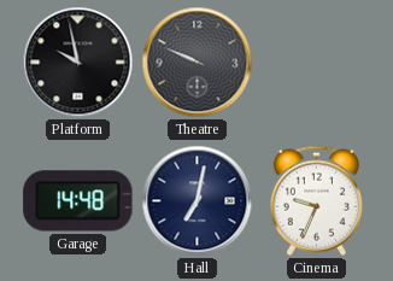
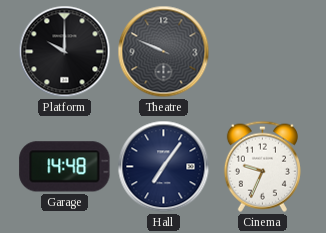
Platform: 9:58 -> 10:00
Hall: 7:02 -> 7:06
